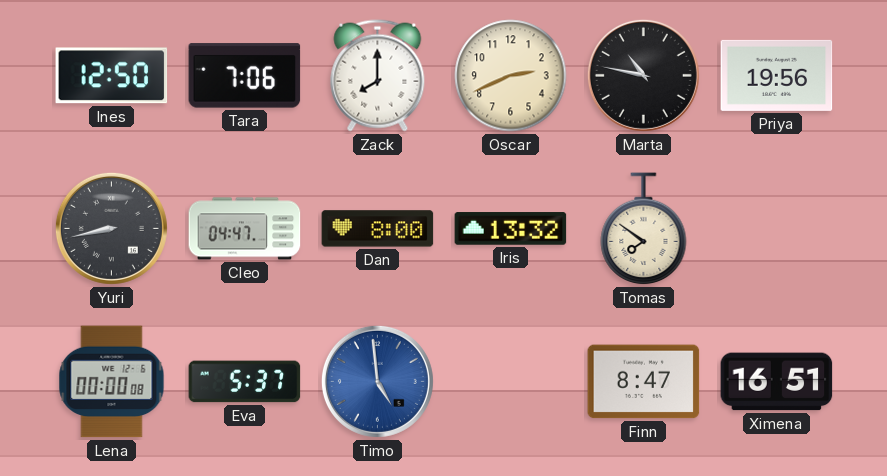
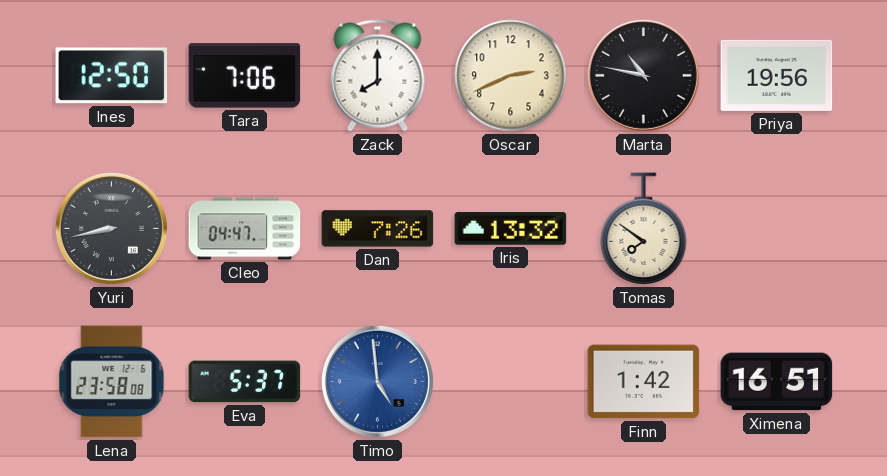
Dan: 8:00 -> 7:26
Lena: 00:00 -> 23:58
Finn: 8:47 -> 1:42
